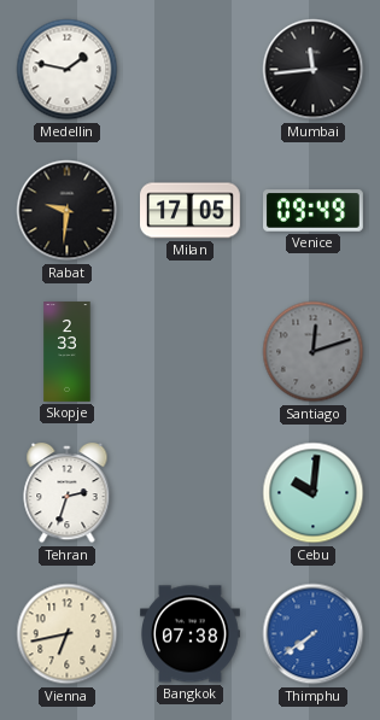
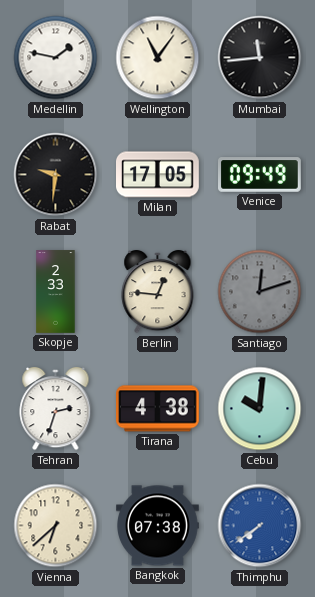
Wellington: none -> 11:06
Berlin: none -> 12:46
Tirana: none -> 4:38
Vienna: 6:43 -> 6:38
